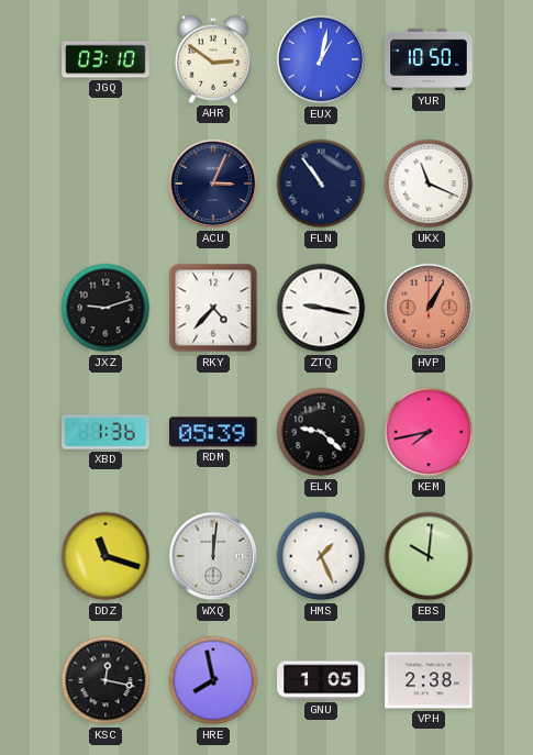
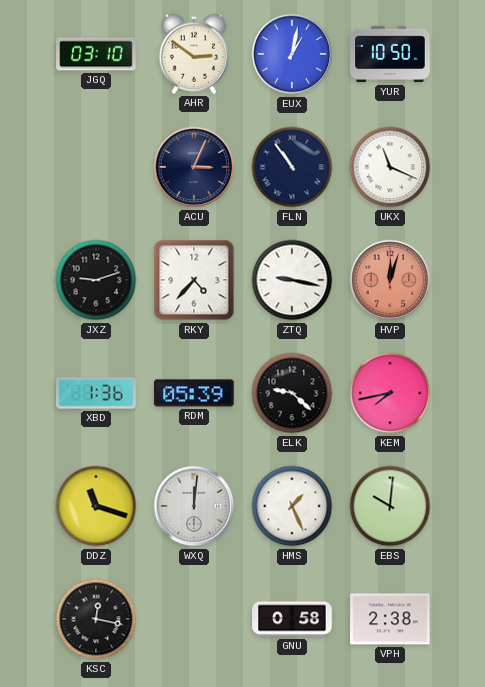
HVP: 1:05 -> 12:03
HRE: 7:58 -> none
GNU: 1:05 -> 0:58
